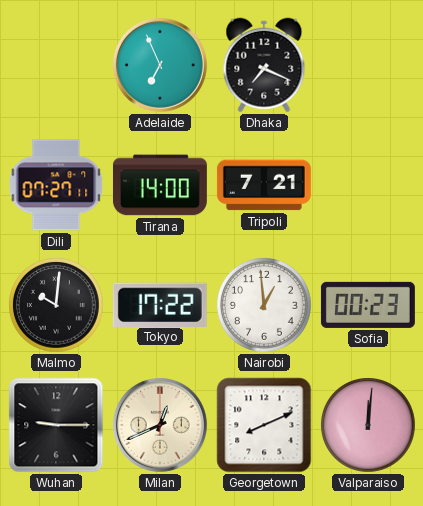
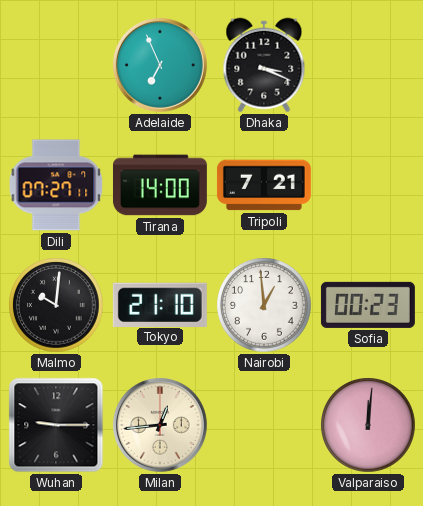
Dhaka: 7:19 -> 3:19
Tokyo: 17:22 -> 21:10
Milan: 12:41 -> 12:44
Georgetown: 8:11 -> none
